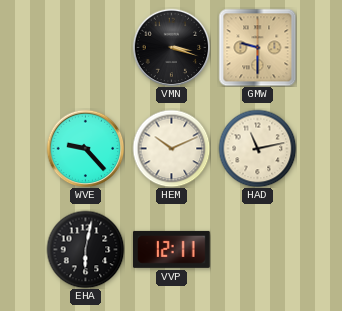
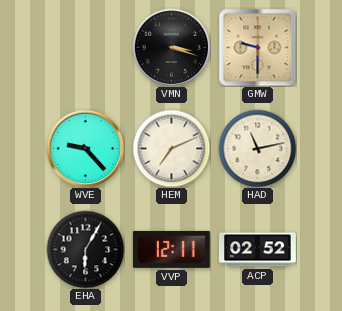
HEM: 10:11 -> 7:11
EHA: 6:02 -> 6:05
ACP: none -> 02:52
